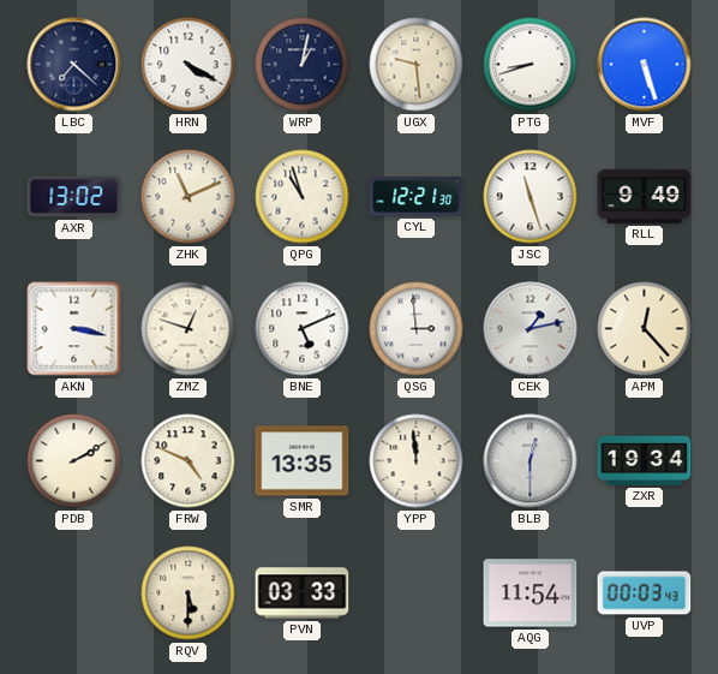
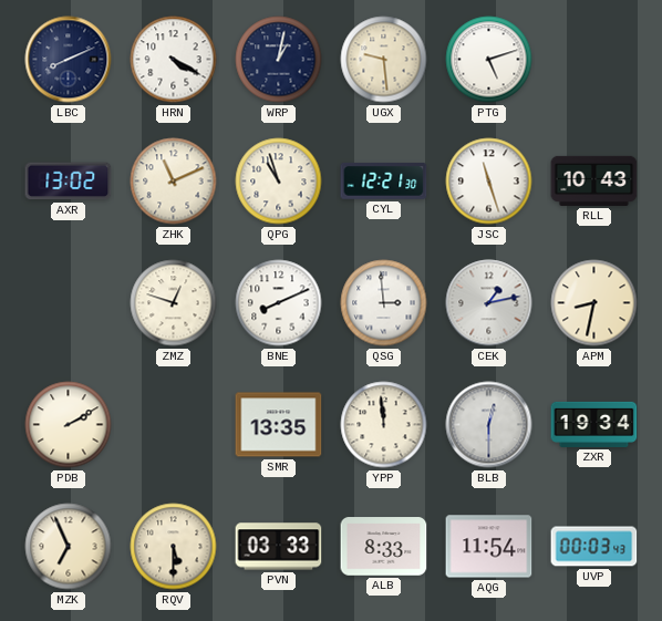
LBC: 7:22 -> 8:11
PTG: 8:42 -> 5:12
MVF: 5:27 -> none
RLL: 9:49 -> 10:43
AKN: 3:17 -> none
BNE: 5:11 -> 8:11
APM: 12:23 -> 8:32
FRW: 4:49 -> none
MZK: none -> 6:56
ALB: none -> 8:33
